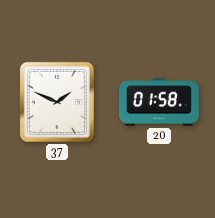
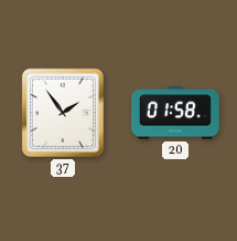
37: 1:49 -> 1:54
